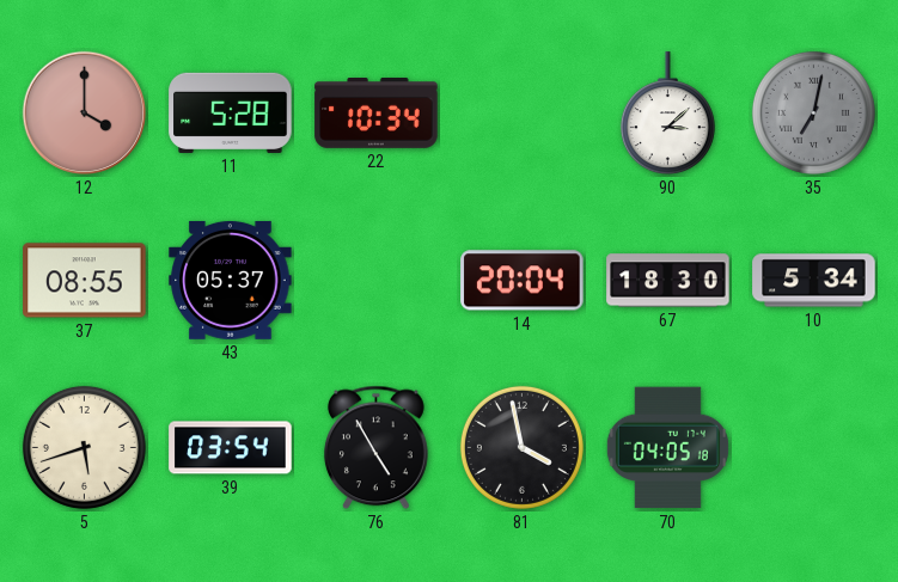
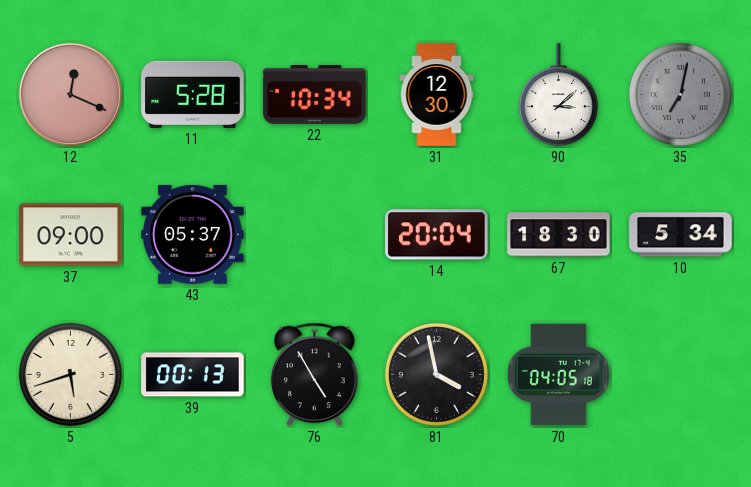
12: 4:00 -> 12:19
31: none -> 12:30
37: 08:55 -> 09:00
39: 03:54 -> 00:13
